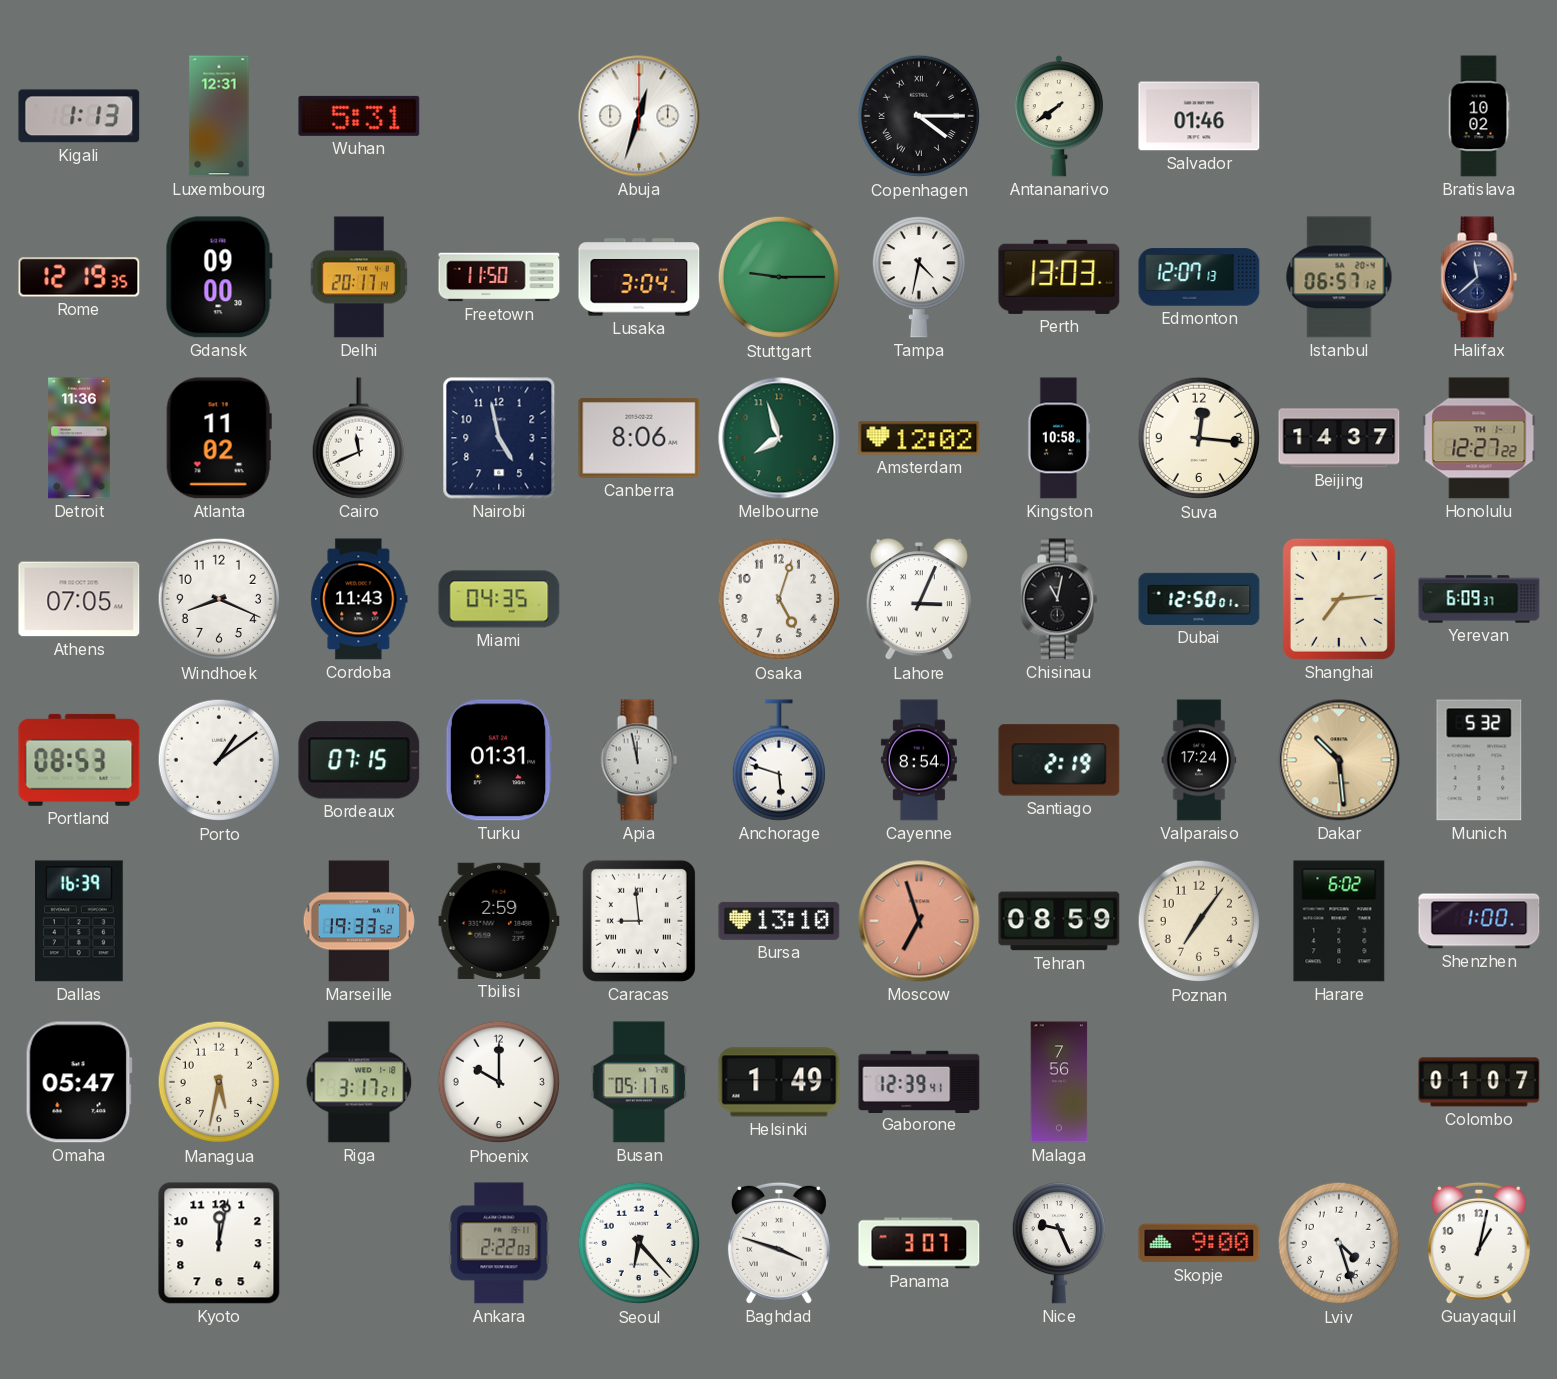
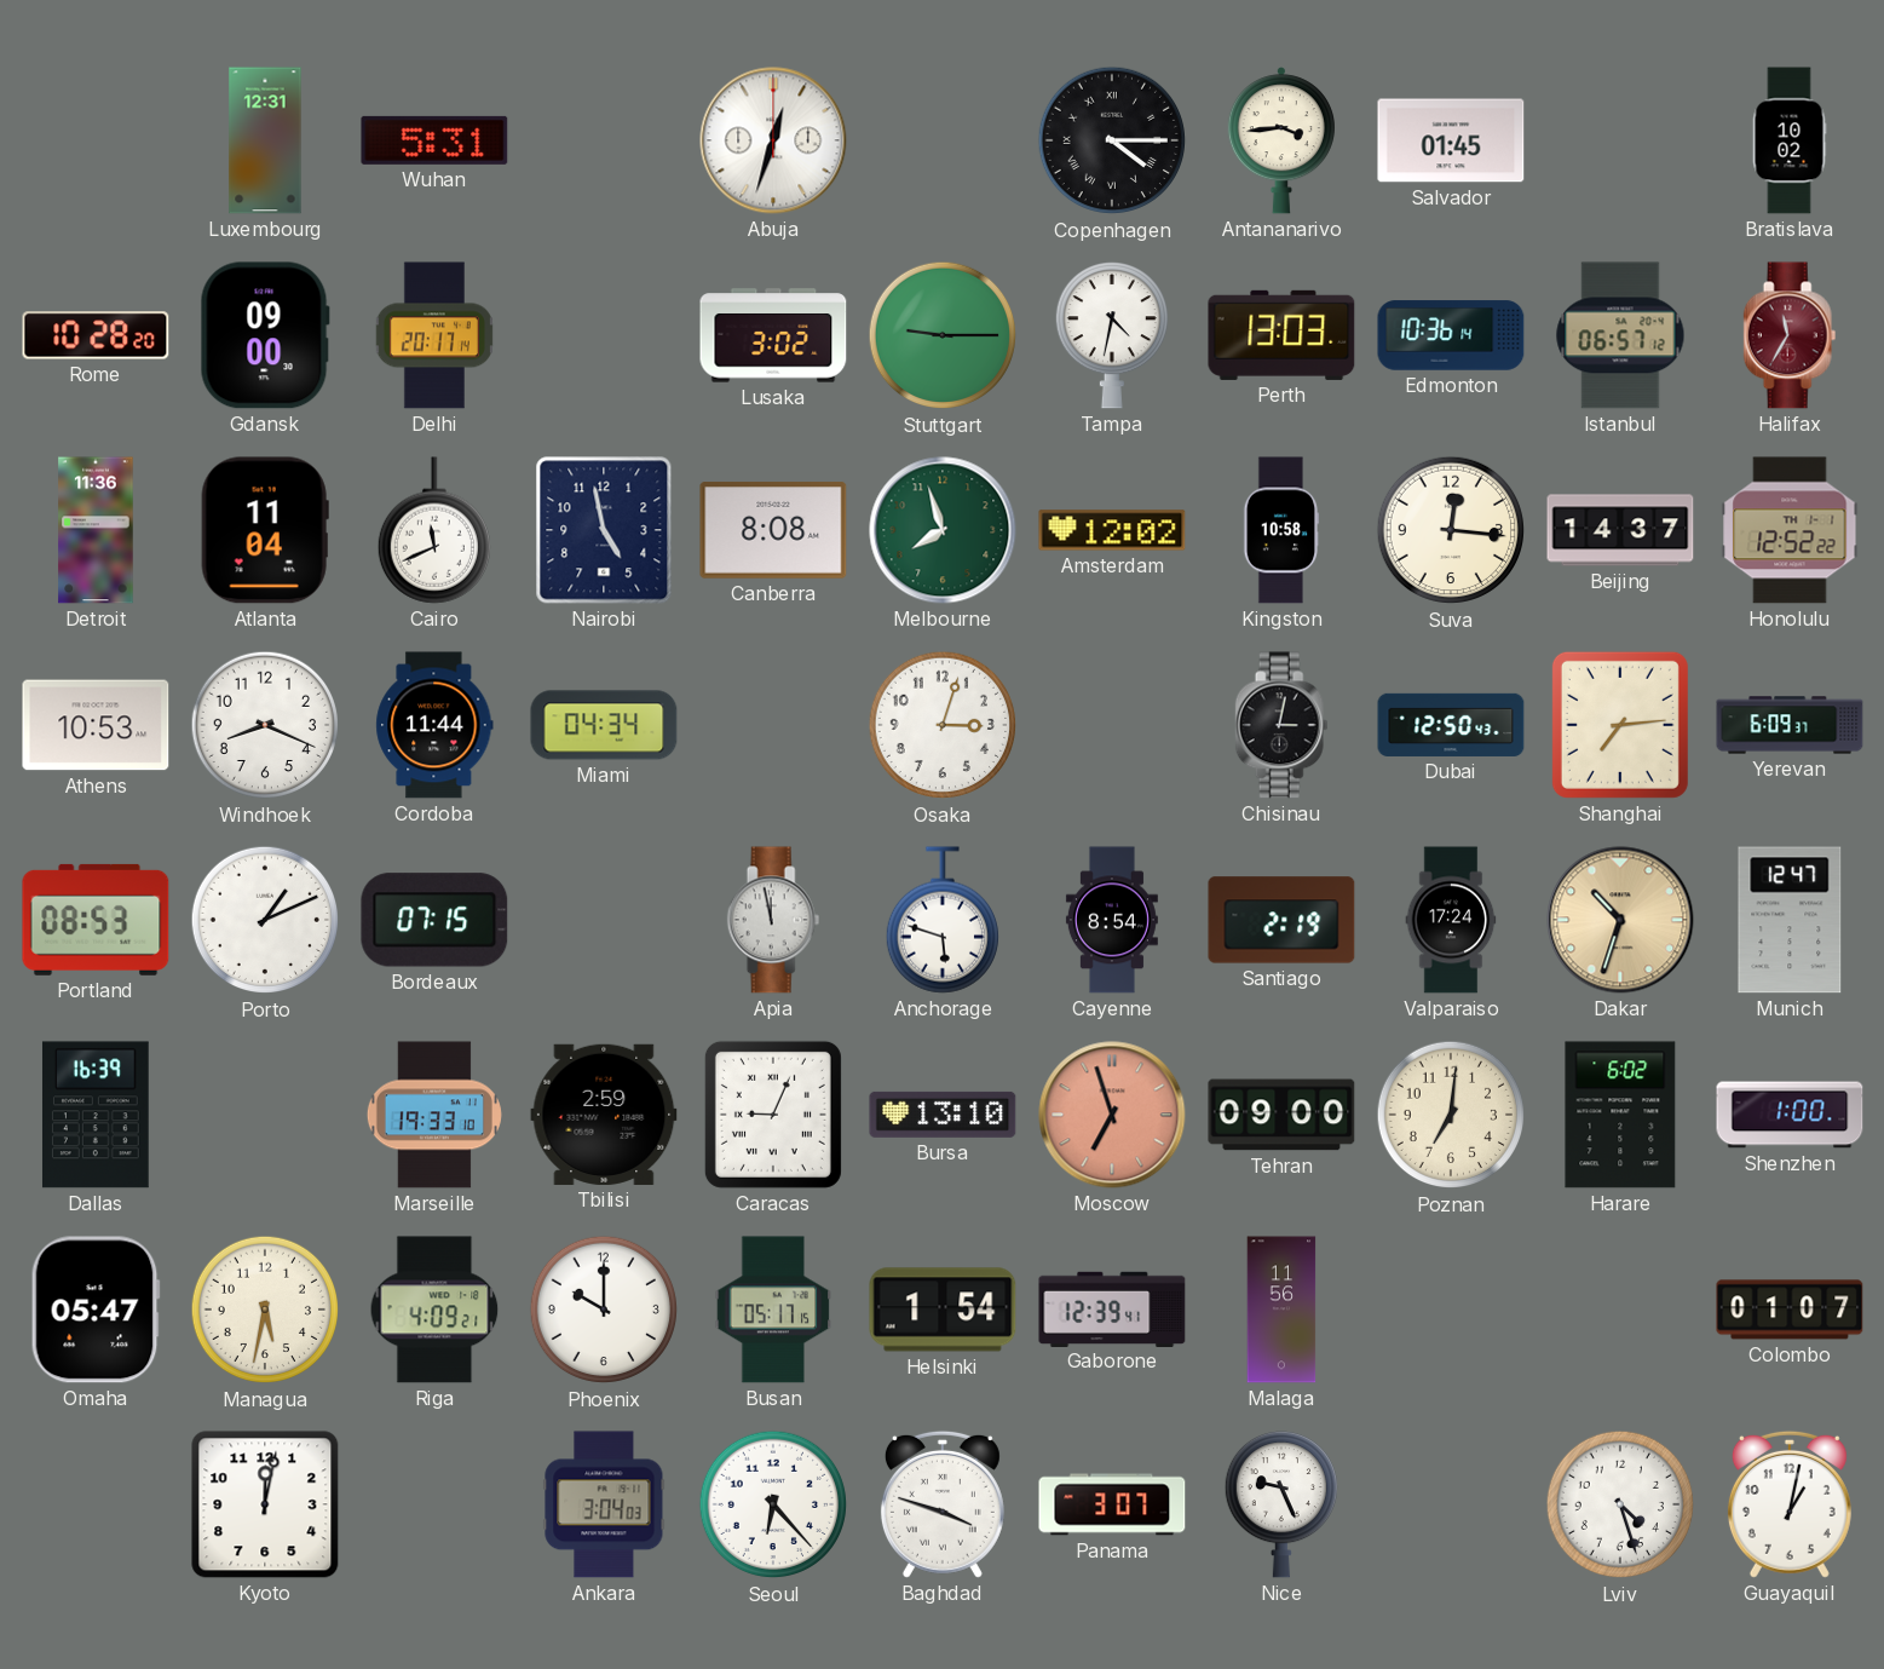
Kigali: 1:13 -> none
Antananarivo: 7:39 -> 3:44
Salvador: 01:46 -> 01:45
Rome: 12:19 -> 10:28
Freetown: 11:50 -> none
Lusaka: 3:04 -> 3:02
Edmonton: 12:07 -> 10:36
Halifax: 11:38 -> 11:35
Halifax dial: navy -> burgundy
Atlanta: 11:02 -> 11:04
Canberra: 8:06 -> 8:08
Honolulu: 12:27 -> 12:52
Athens: 07:05 -> 10:53
Cordoba: 11:43 -> 11:44
Miami: 04:35 -> 04:34
Osaka: 5:03 -> 3:03
Lahore: 3:04 -> none
Chisinau: 11:02 -> 3:02
Dubai: 12:50:01 -> 12:50:43
Porto: 1:09 -> 1:11
Turku: 01:31 -> none
Dakar: 10:29 -> 10:33
Munich: 5:32 -> 12:47
Marseille: 19:33:52 -> 19:33:10
Caracas: 8:59 -> 9:04
Tehran: 08:59 -> 09:00
Poznan: 7:06 -> 7:01
Riga: 3:17 -> 4:09
Helsinki: 1:49 -> 1:54
Malaga: 7:56 -> 11:56
Ankara: 2:22 -> 3:04
Skopje: 9:00 -> none
